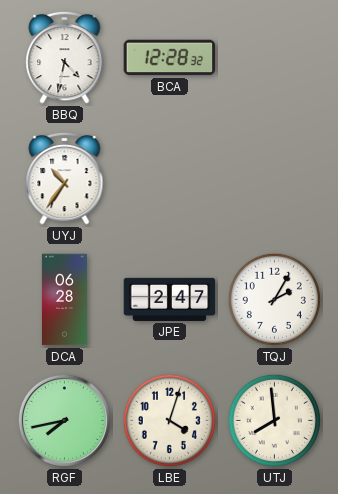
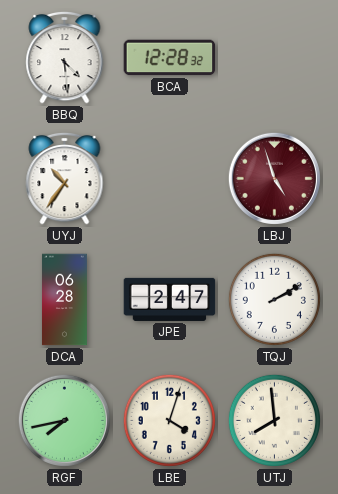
BBQ: 4:32 -> 4:29
LBJ: none -> 4:57
TQJ: 2:05 -> 2:10
